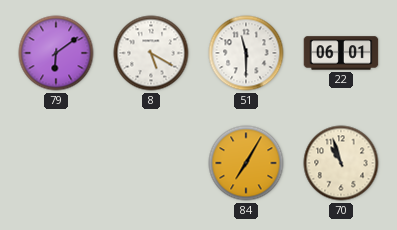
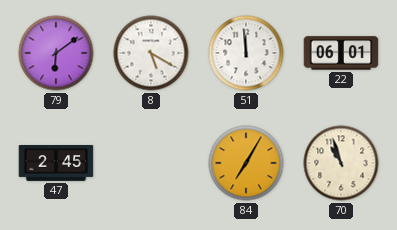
51: 11:30 -> 11:59
47: none -> 2:45
